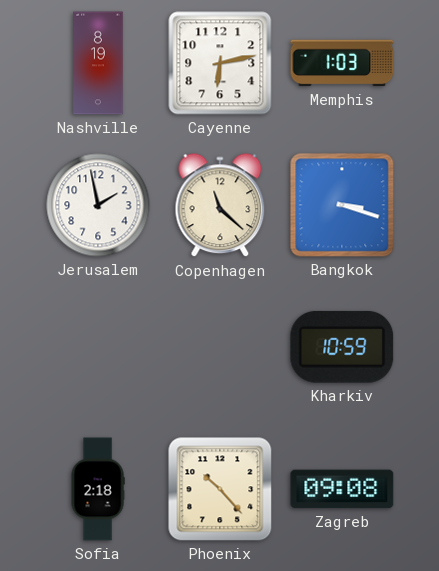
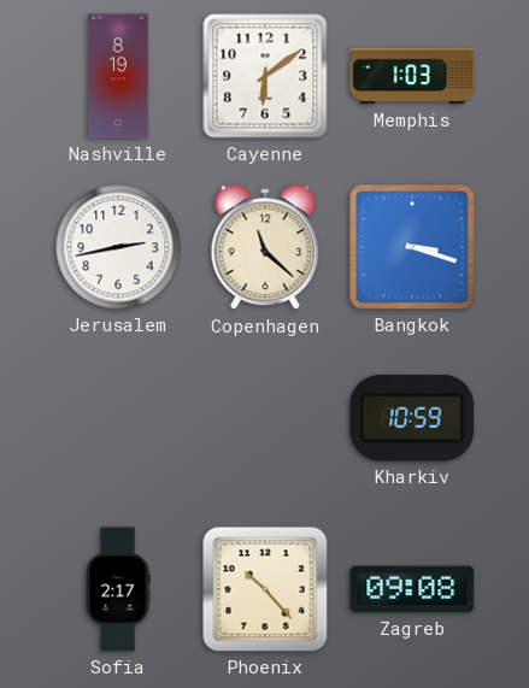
Cayenne: 6:13 -> 6:09
Jerusalem: 1:58 -> 2:43
Sofia: 2:18 -> 2:17
